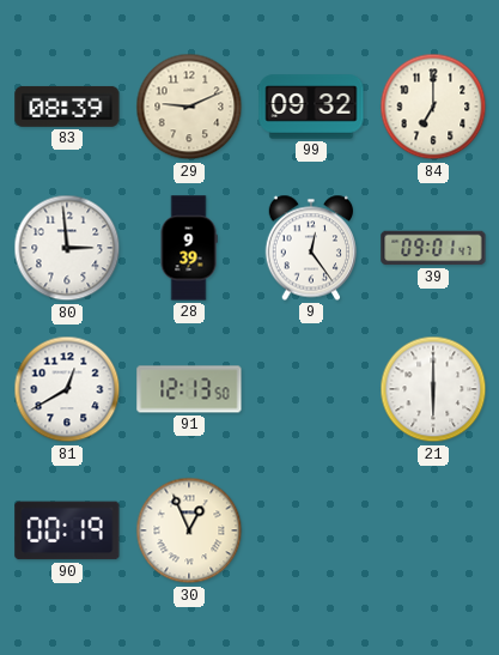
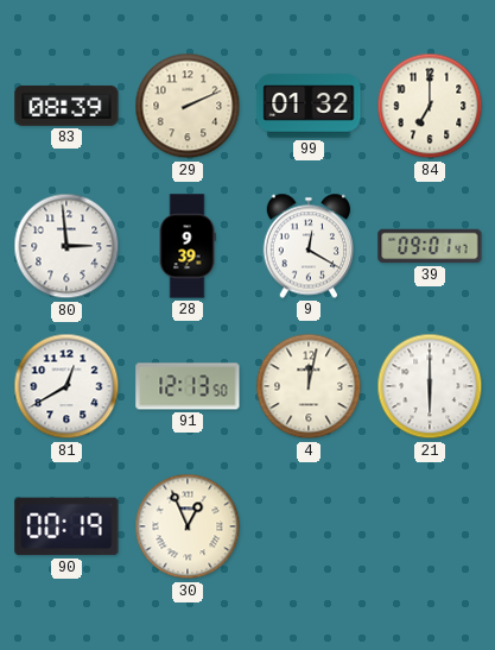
29: 9:11 -> 2:11
99: 09:32 -> 01:32
9: 12:24 -> 12:20
4: none -> 12:02
